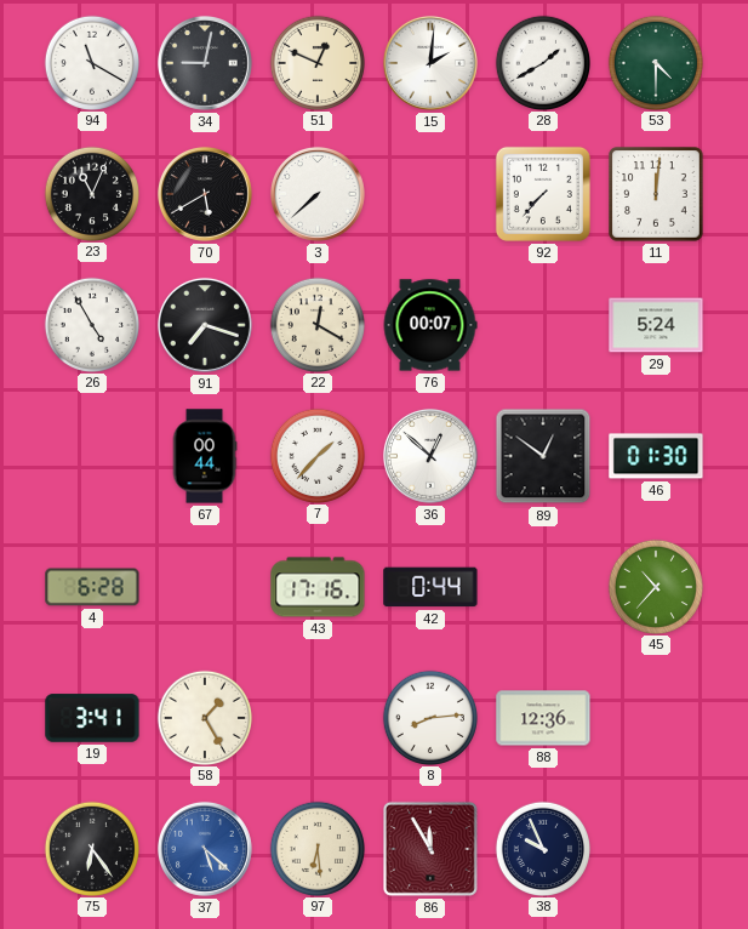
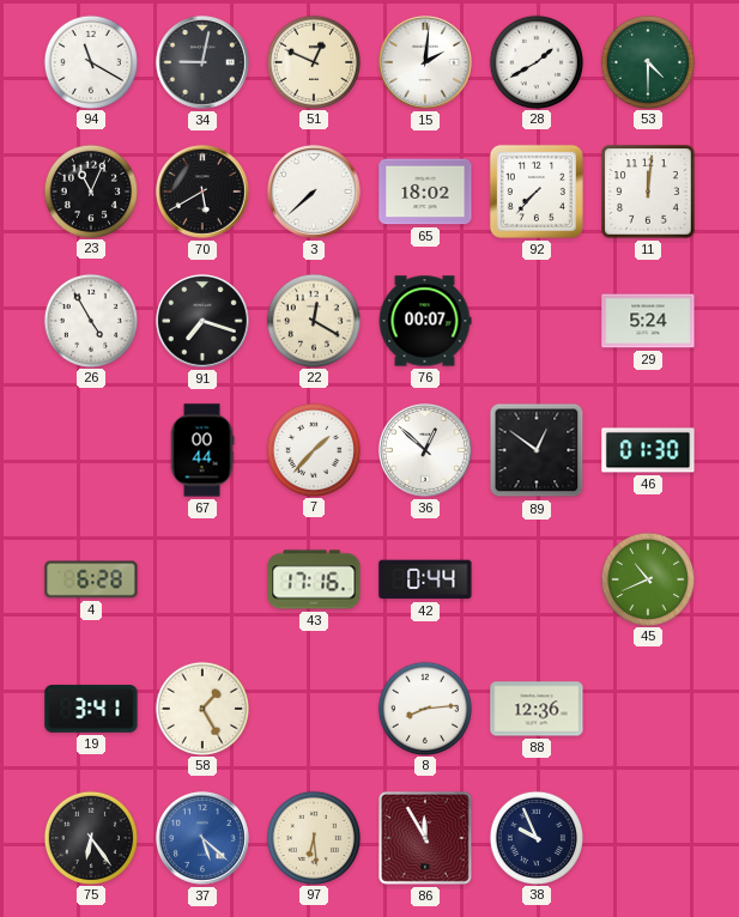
65: none -> 18:02
45: 10:37 -> 10:41
